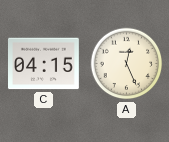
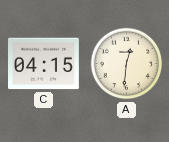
A: 12:26 -> 12:31
